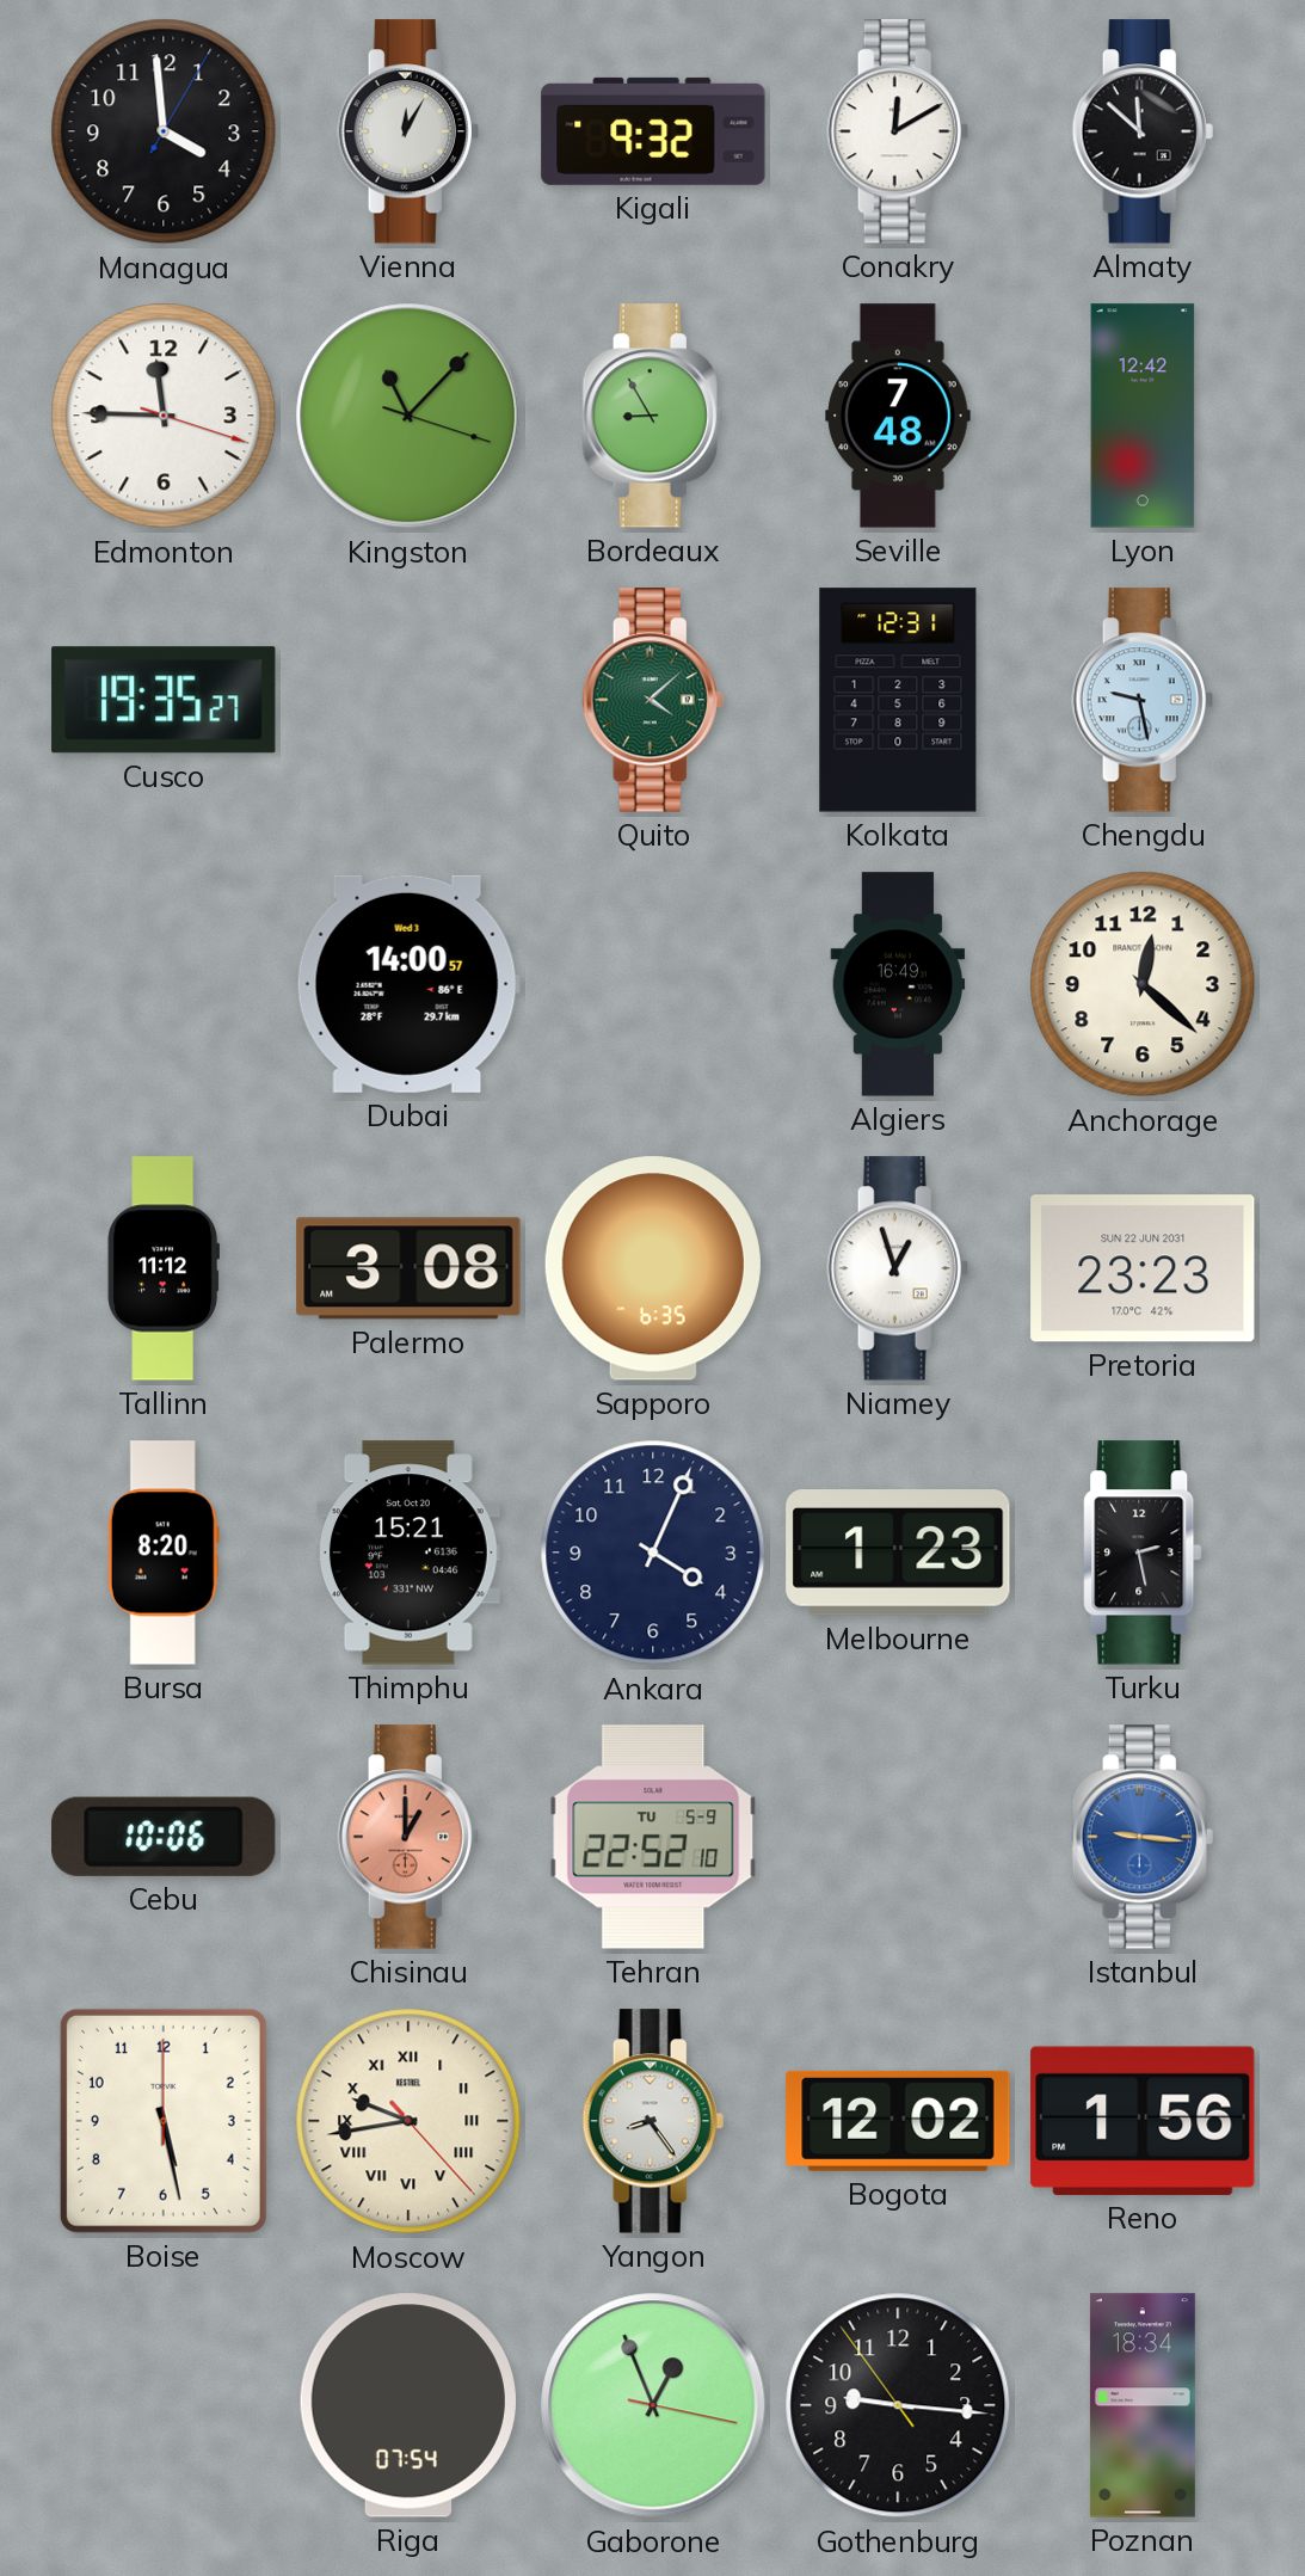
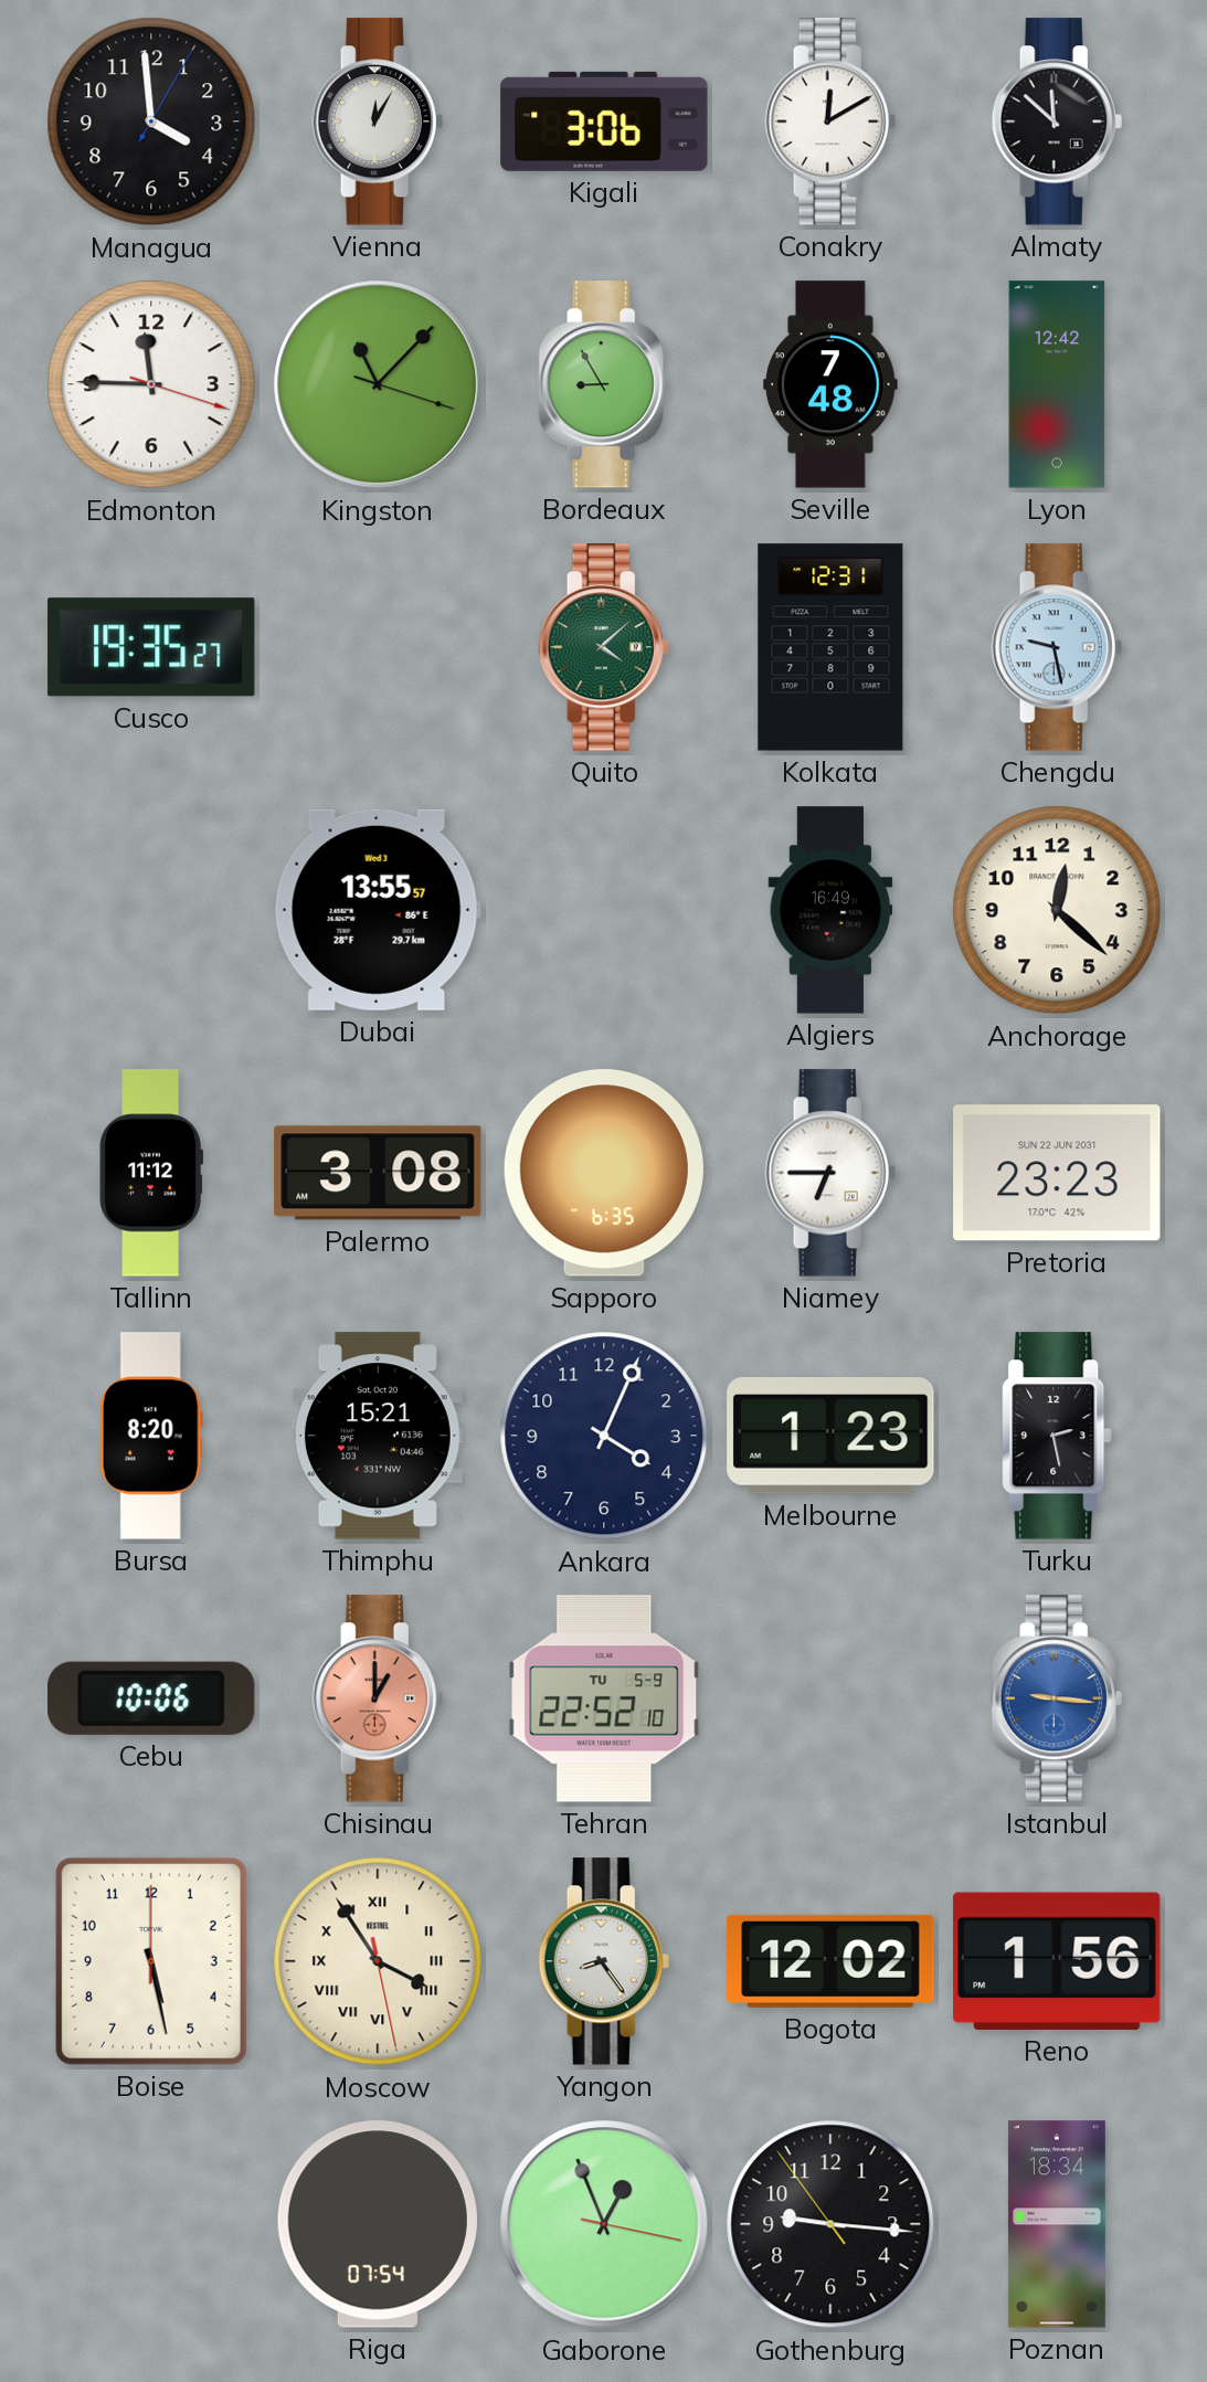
Kigali: 9:32 -> 3:06
Dubai: 14:00 -> 13:55
Niamey: 12:57 -> 6:45
Moscow: 9:43 -> 3:54
